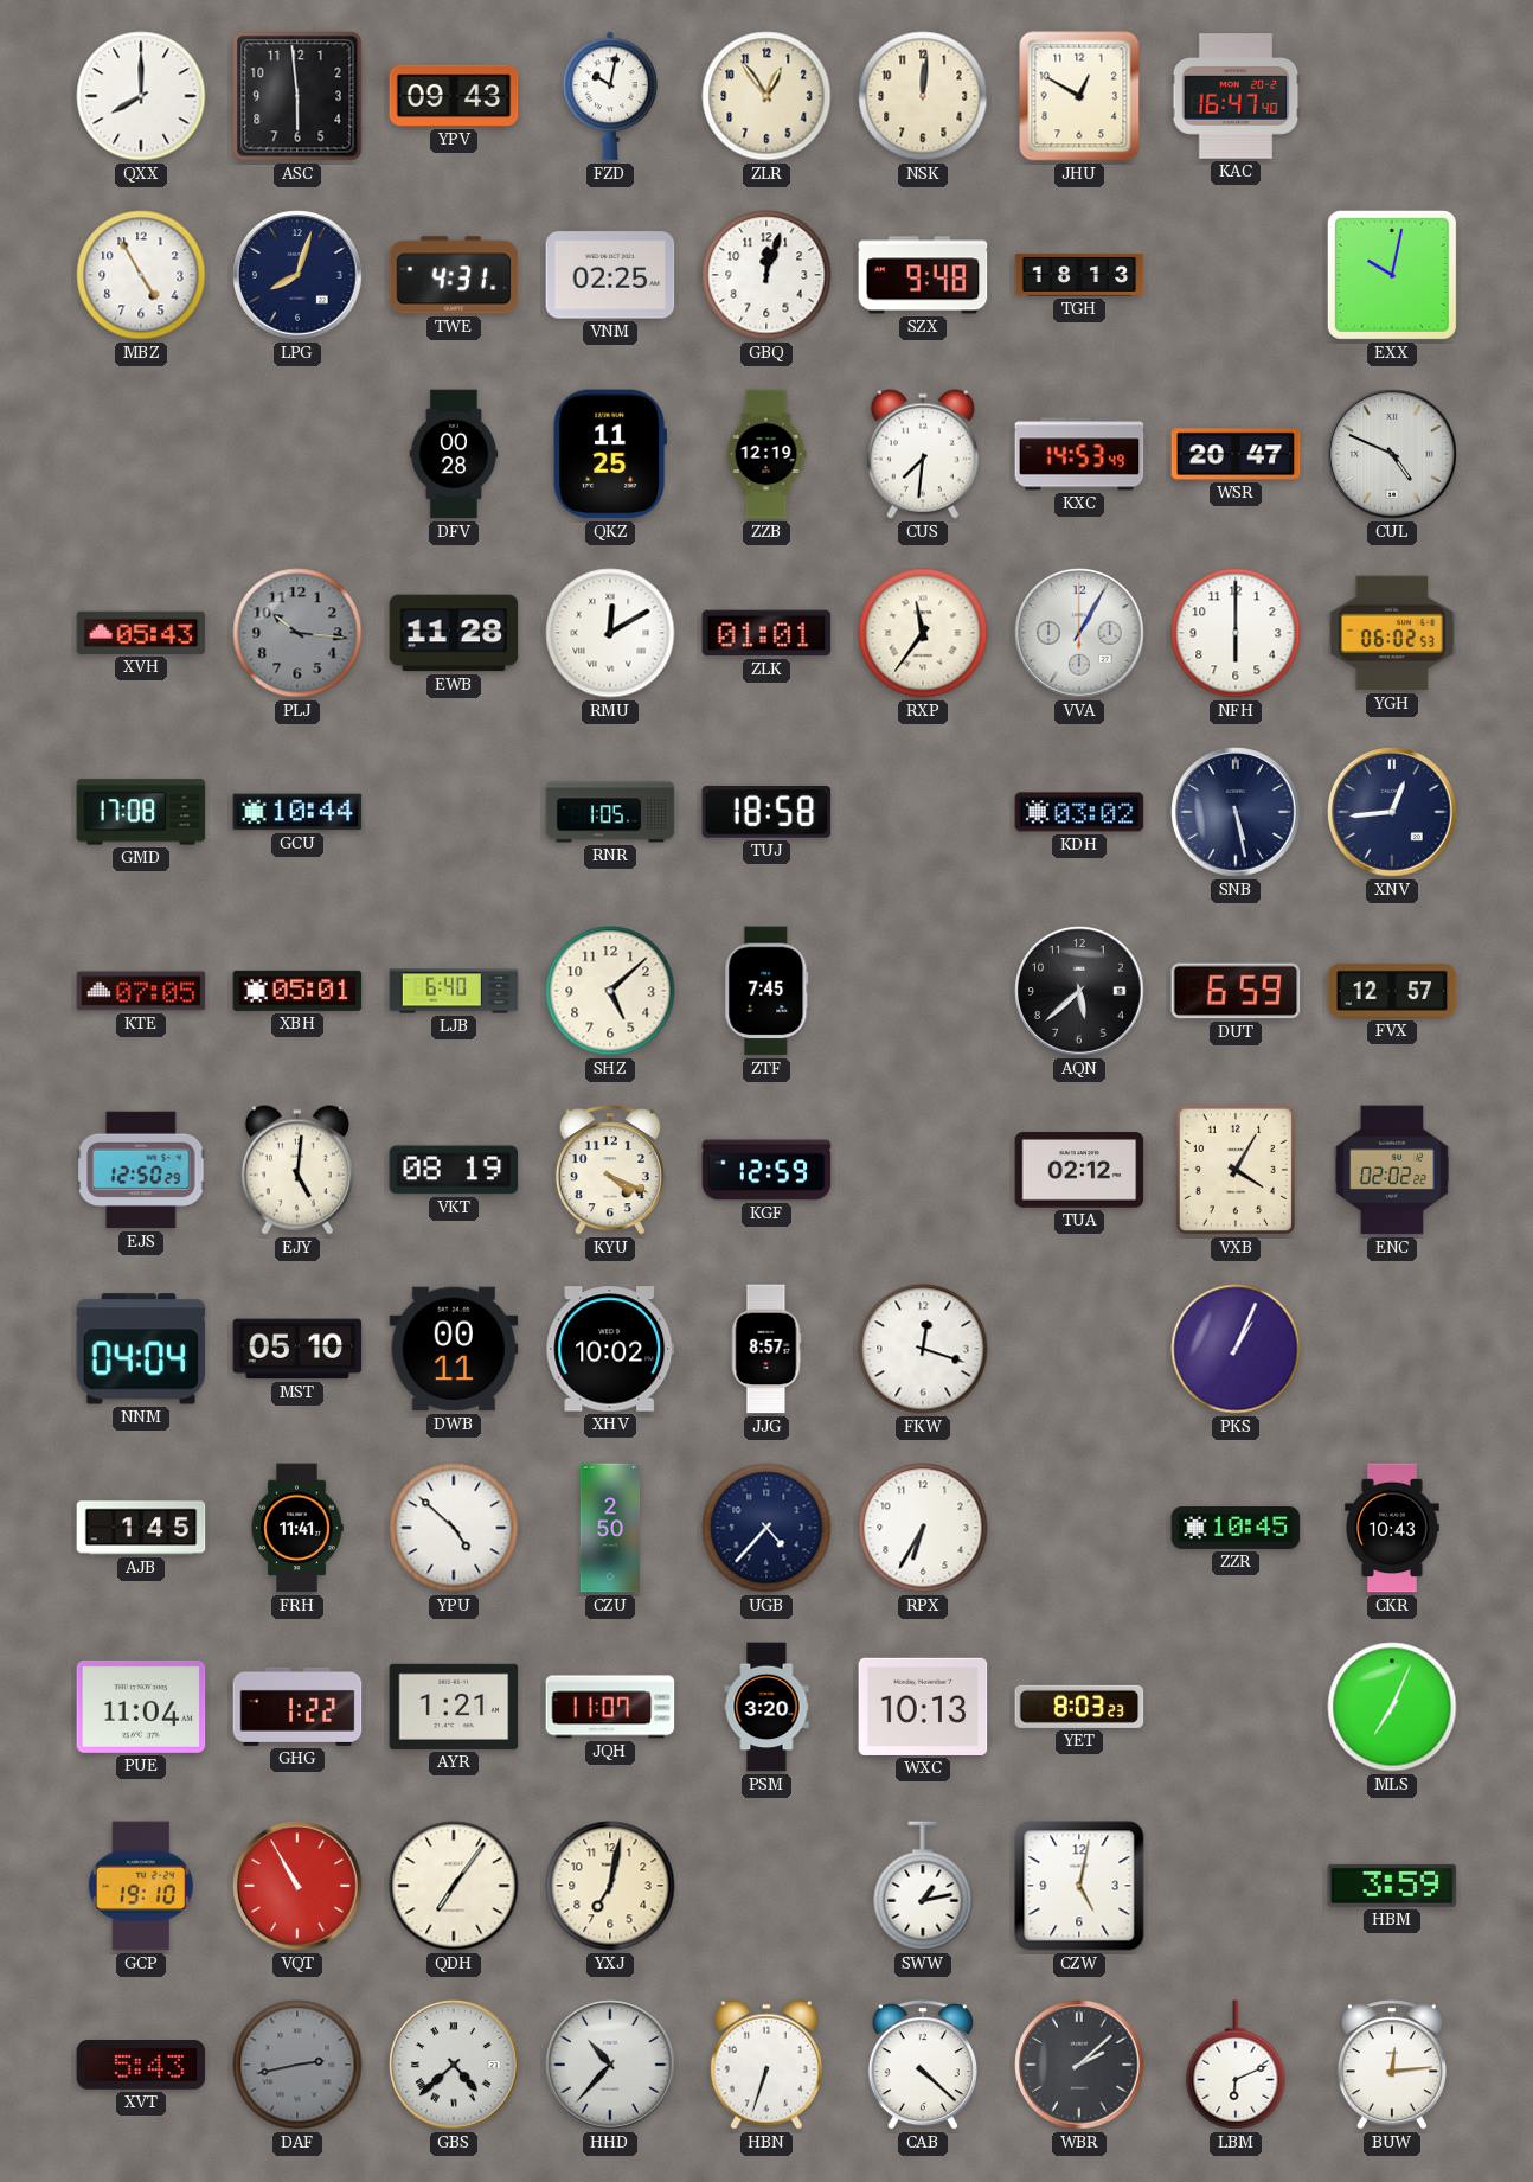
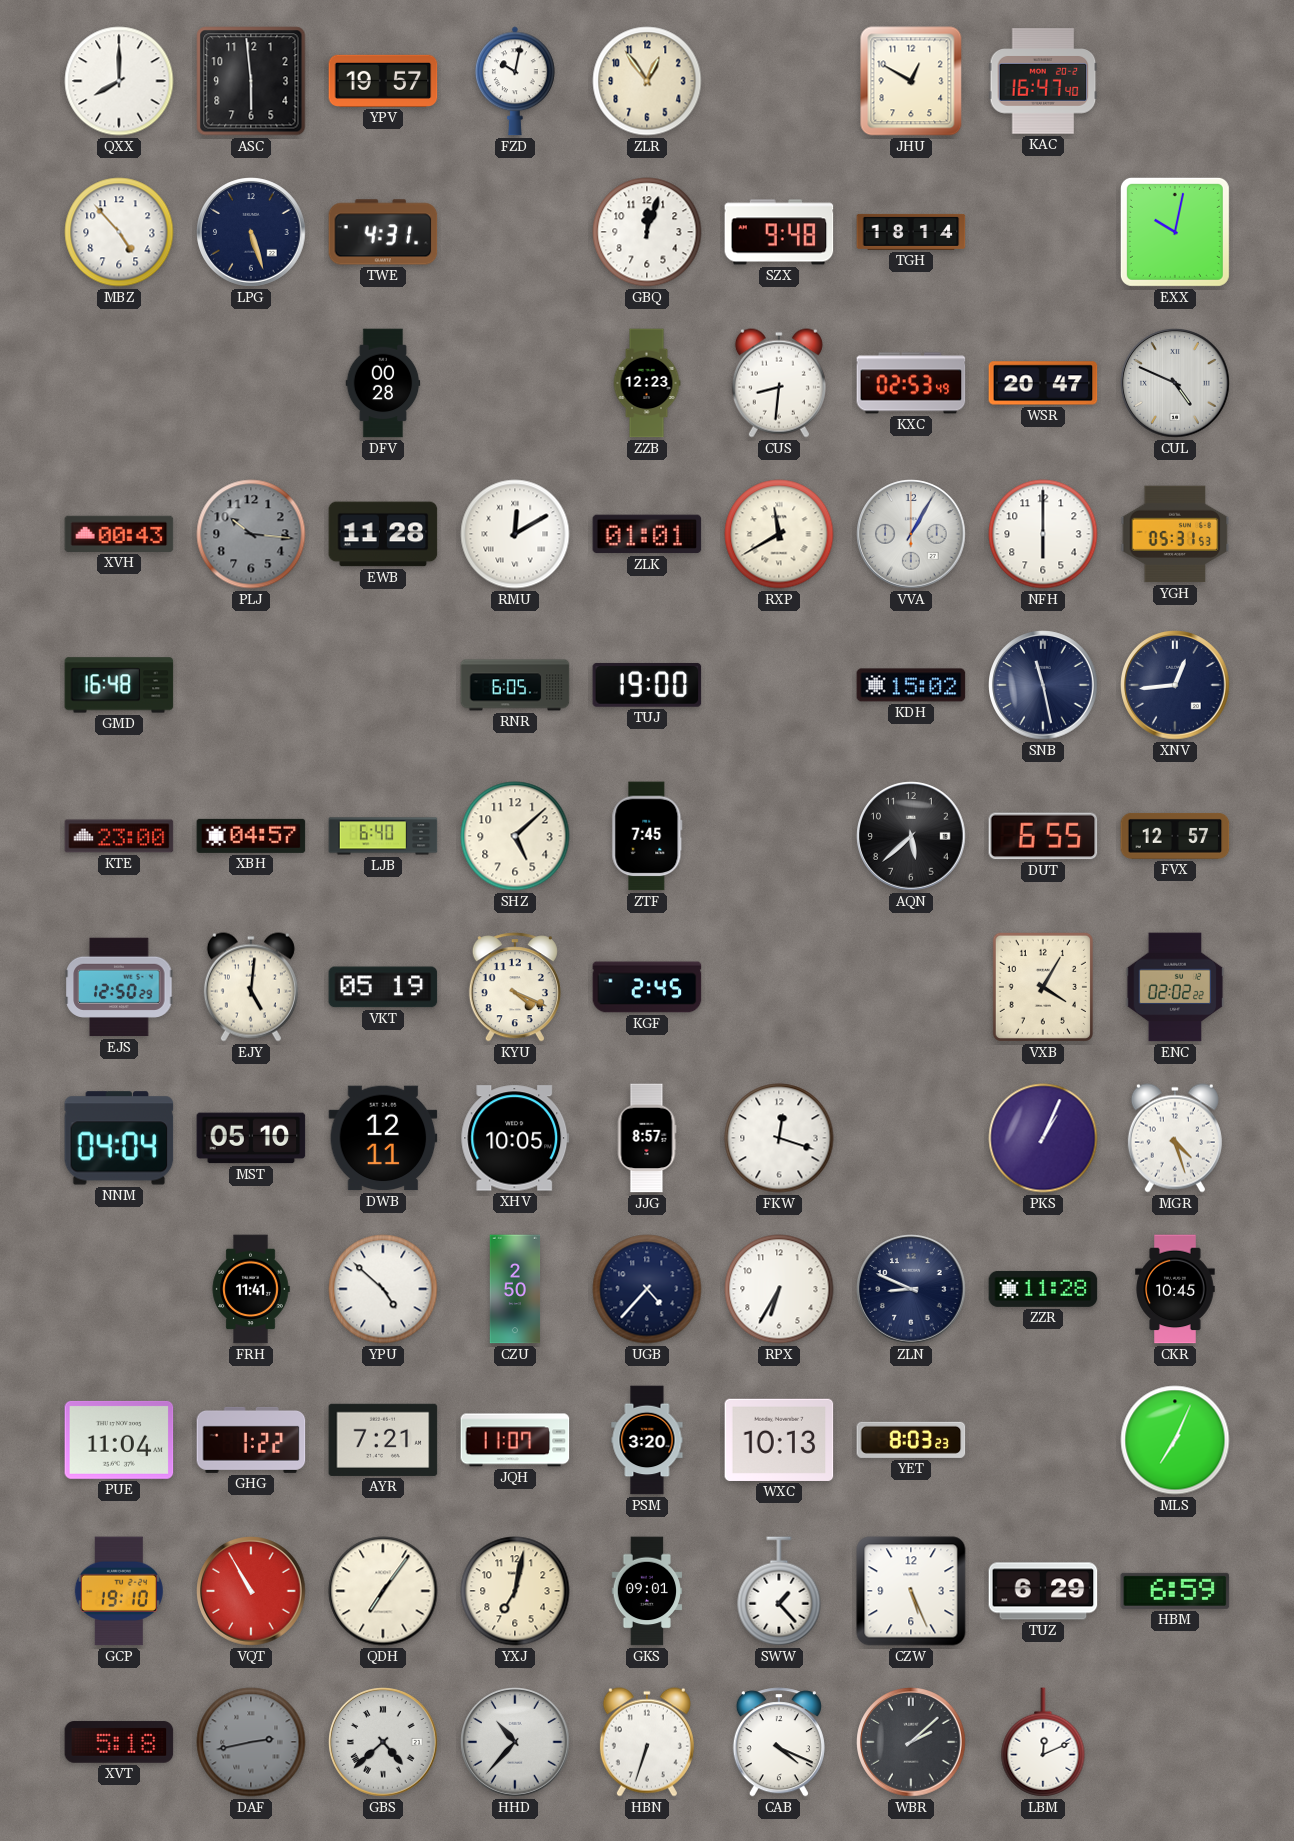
YPV: 09:43 -> 19:57
NSK: 12:01 -> none
MBZ: 4:55 -> 4:53
LPG: 8:03 -> 5:27
VNM: 02:25 -> none
TGH: 18:13 -> 18:14
QKZ: 11:25 -> none
ZZB: 12:19 -> 12:23
CUS: 7:31 -> 8:31
KXC: 14:53 -> 02:53
XVH: 05:43 -> 00:43
RXP: 11:36 -> 11:40
YGH: 06:02 -> 05:31
GMD: 17:08 -> 16:48
GCU: 10:44 -> none
RNR: 1:05 -> 6:05
TUJ: 18:58 -> 19:00
KDH: 03:02 -> 15:02
SNB: 5:28 -> 11:28
KTE: 07:05 -> 23:00
XBH: 05:01 -> 04:57
DUT: 6:59 -> 6:55
VKT: 08:19 -> 05:19
KGF: 12:59 -> 2:45
TUA: 02:12 -> none
DWB: 00:11 -> 12:11
XHV: 10:02 -> 10:05
MGR: none -> 4:27
AJB: 1:45 -> none
ZLN: none -> 8:49
ZZR: 10:45 -> 11:28
CKR: 10:43 -> 10:45
AYR: 1:21 -> 7:21
GKS: none -> 09:01
SWW: 1:13 -> 1:23
CZW: 5:02 -> 5:26
TUZ: none -> 6:29
HBM: 3:59 -> 6:59
XVT: 5:43 -> 5:18
CAB: 4:22 -> 4:19
LBM: 6:11 -> 12:11
BUW: 12:14 -> none
